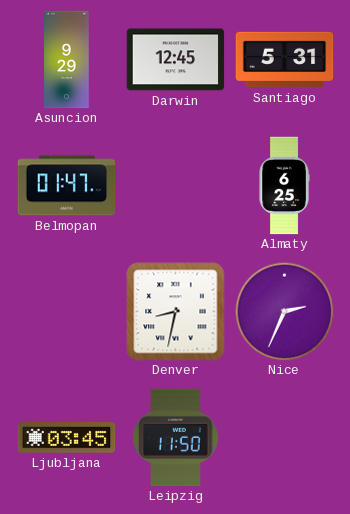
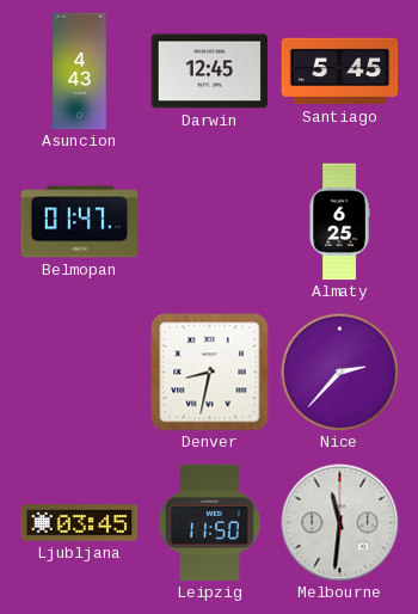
Asuncion: 9:29 -> 4:43
Santiago: 5:31 -> 5:45
Nice: 2:34 -> 2:37
Melbourne: none -> 11:31
